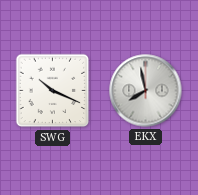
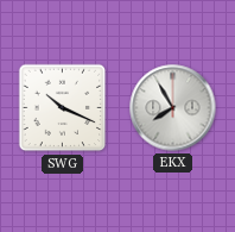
EKX: 7:58 -> 7:55
